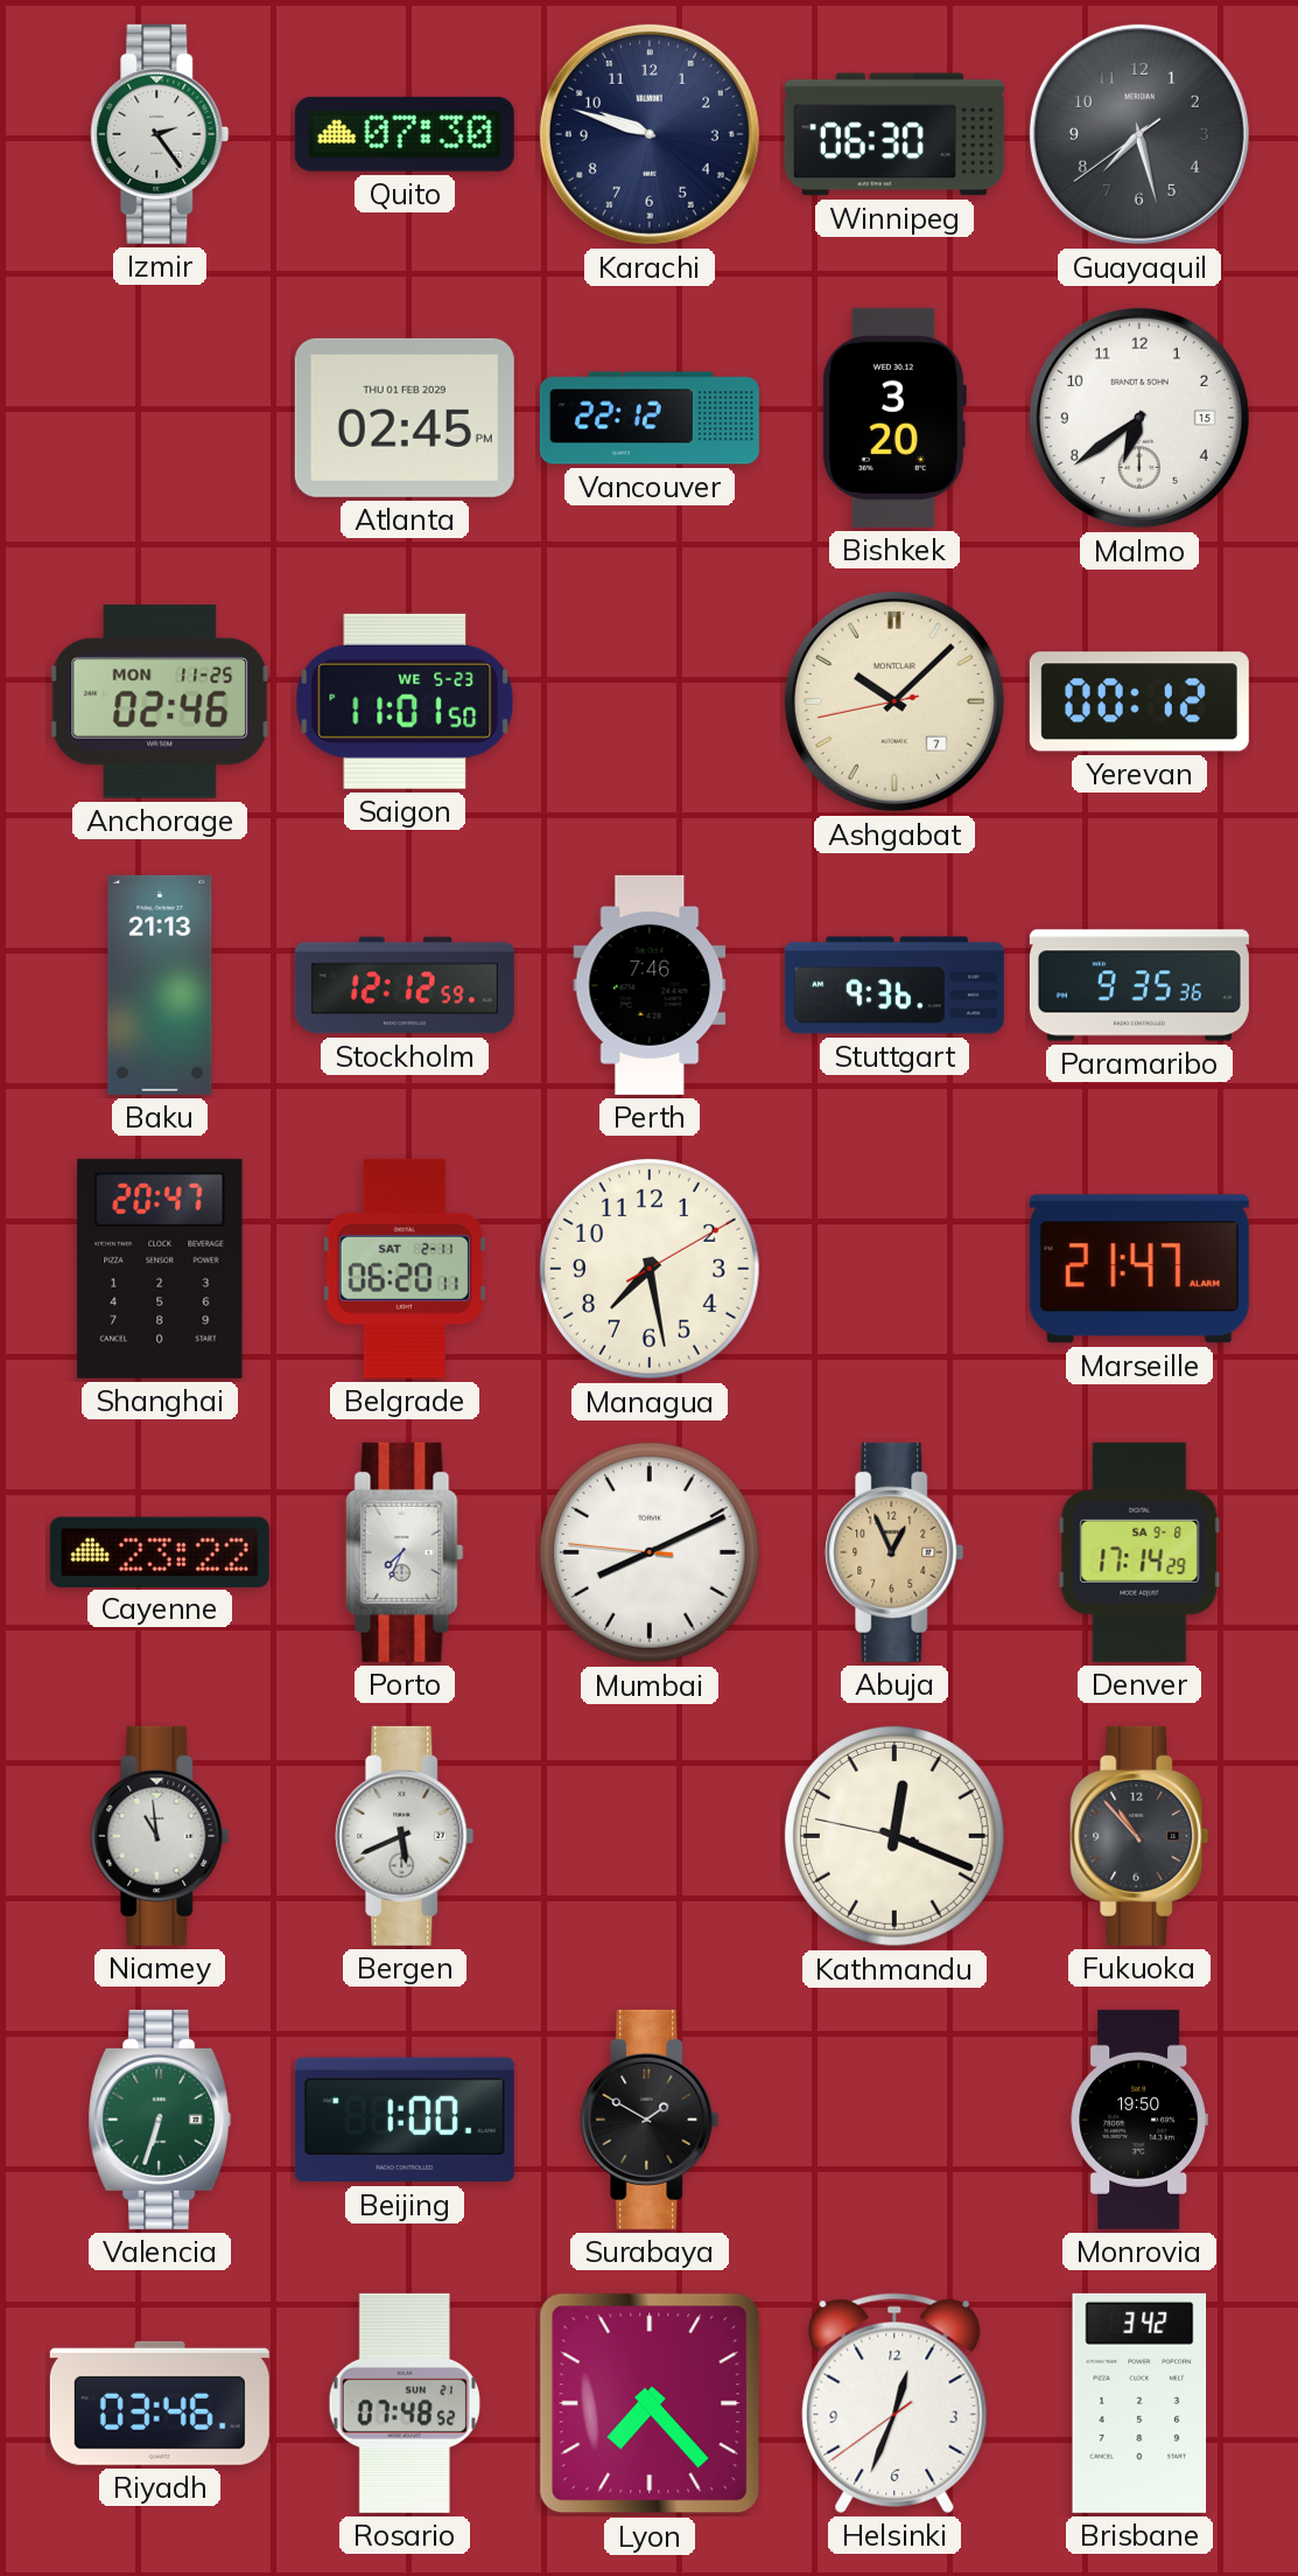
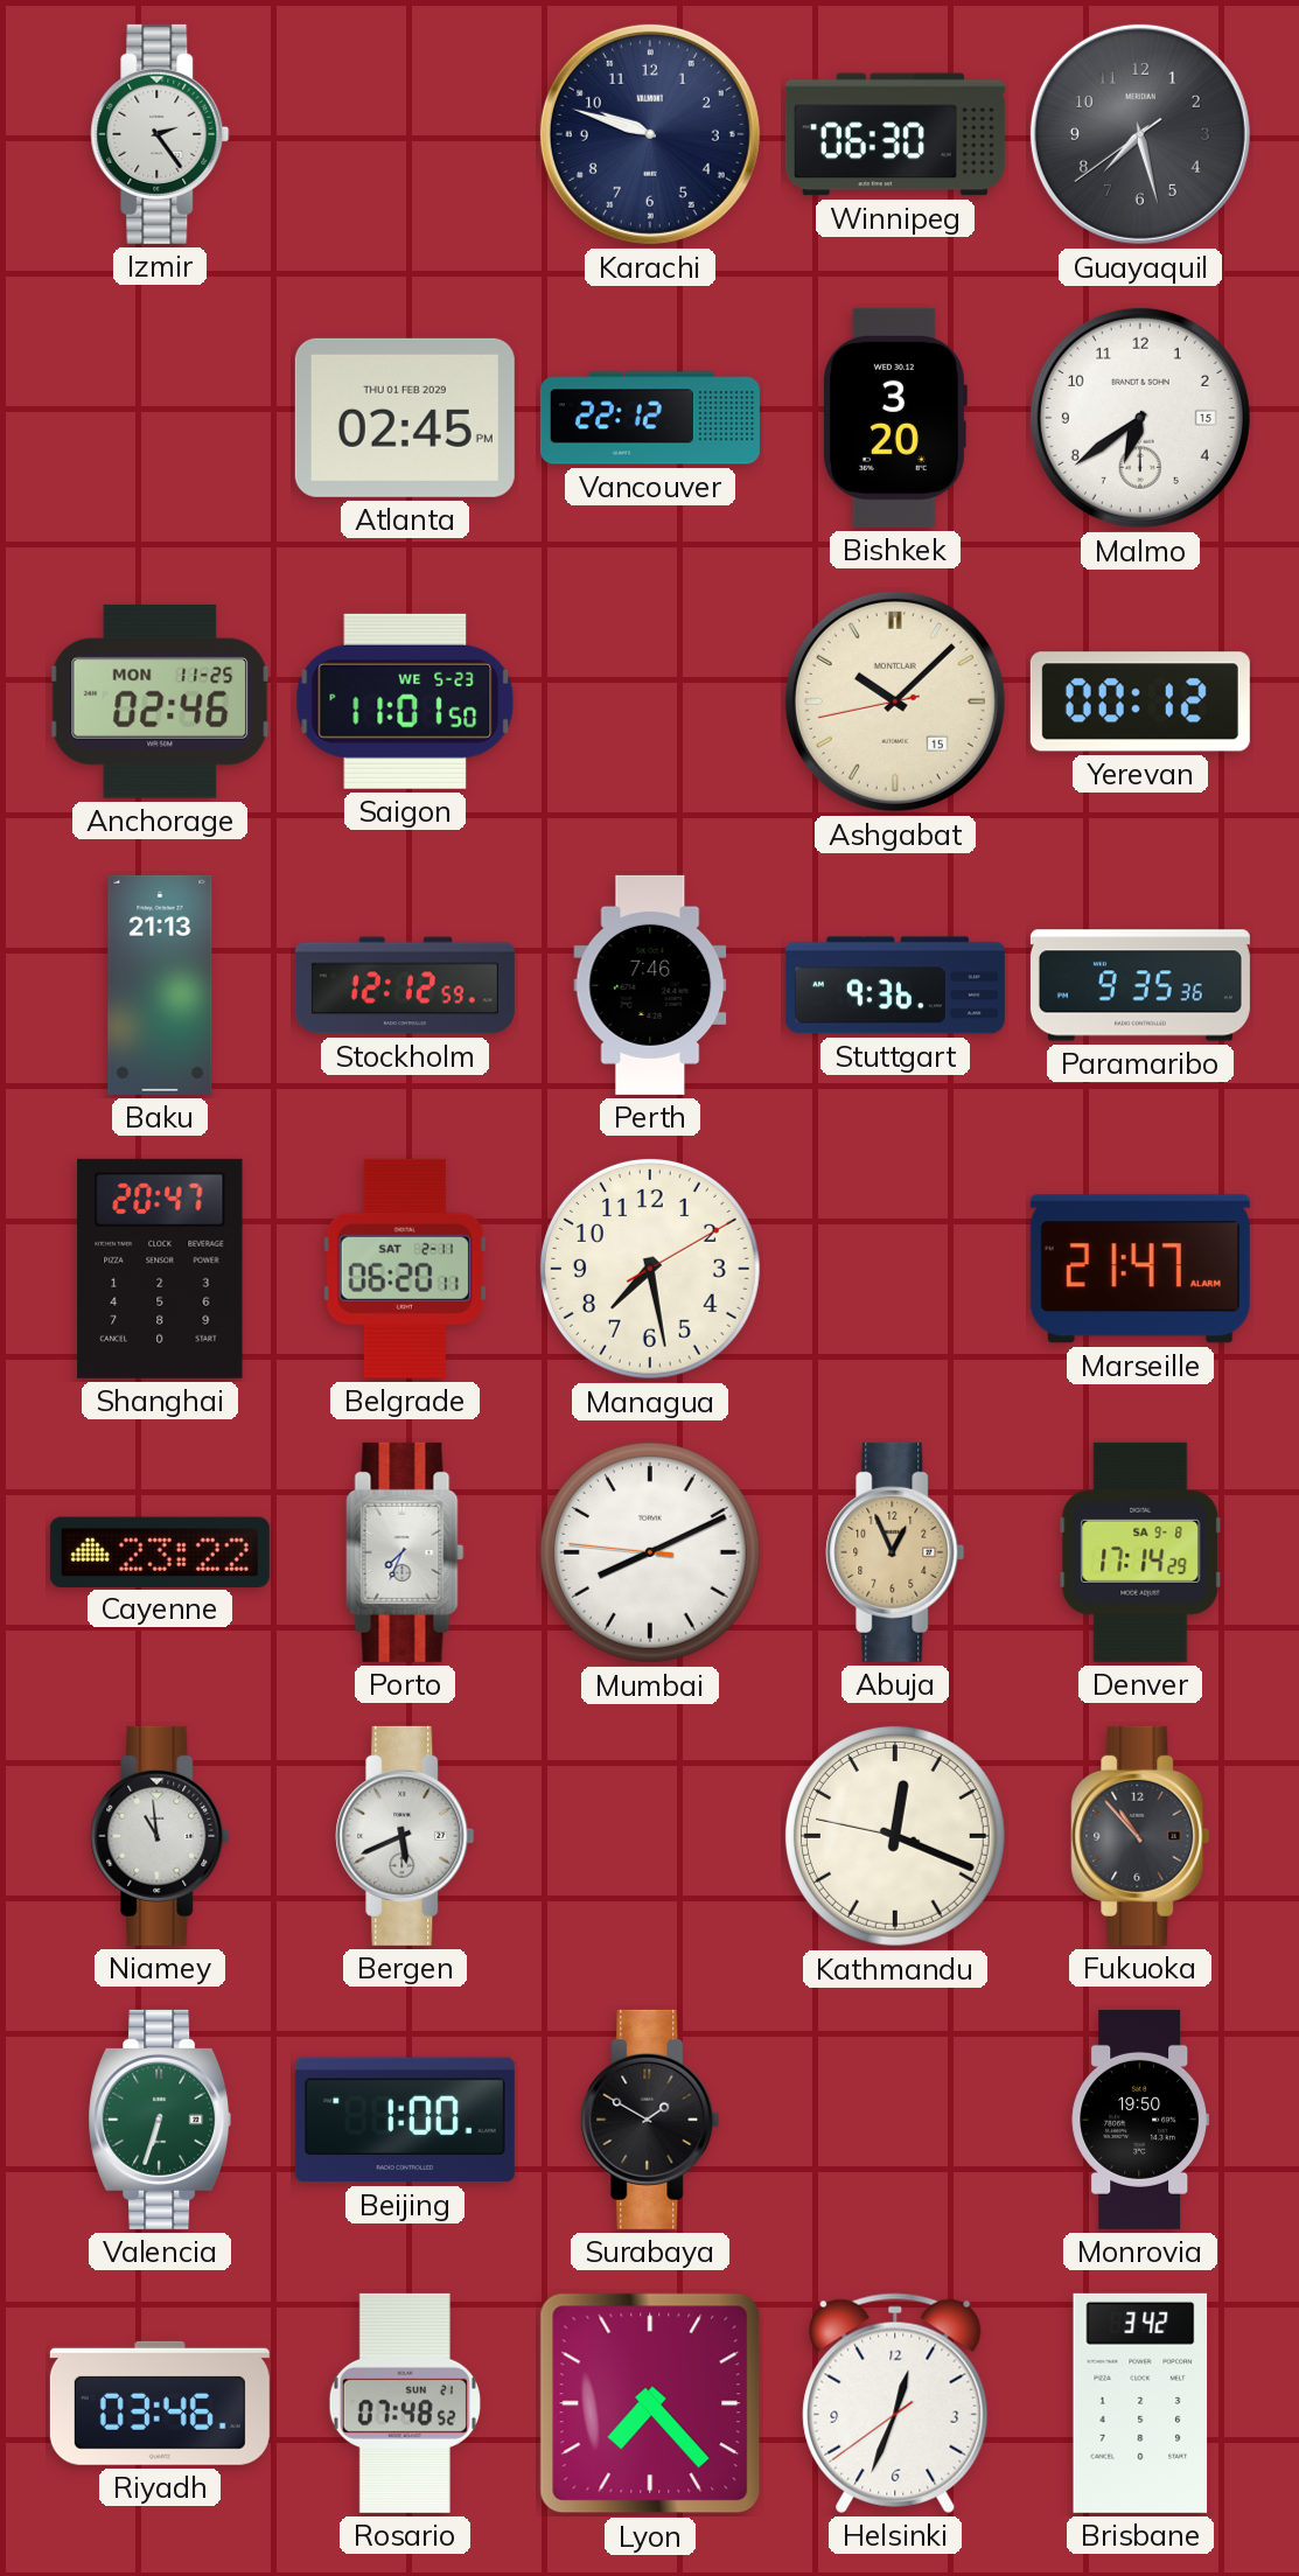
Quito: 07:30 -> none
Ashgabat date: 7 -> 15
